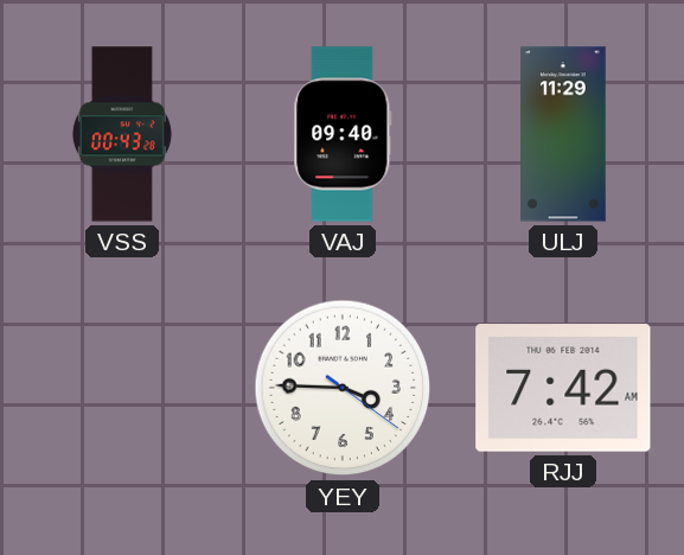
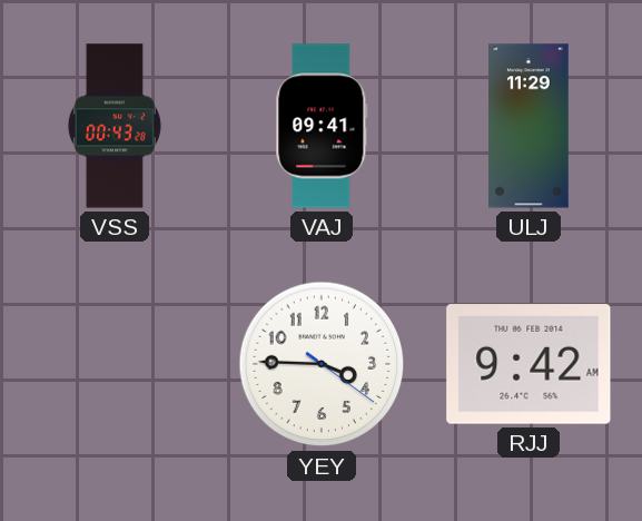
VAJ: 09:40 -> 09:41
RJJ: 7:42 -> 9:42
